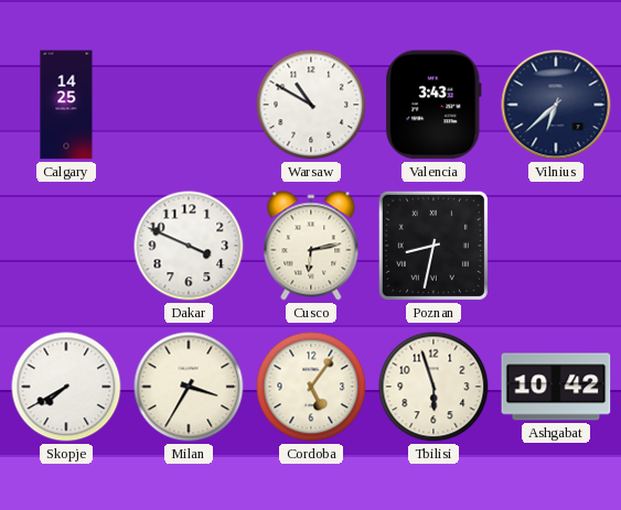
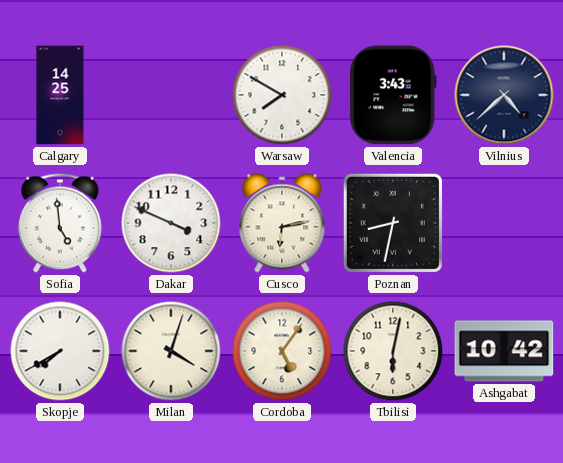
Warsaw: 10:50 -> 7:50
Vilnius: 6:38 -> 4:38
Sofia: none -> 4:59
Milan: 3:35 -> 4:03
Tbilisi: 5:57 -> 6:02
